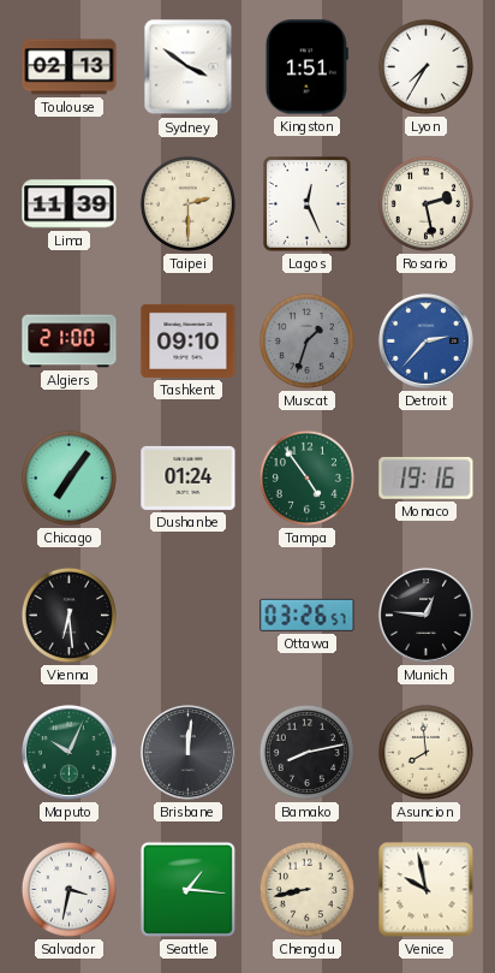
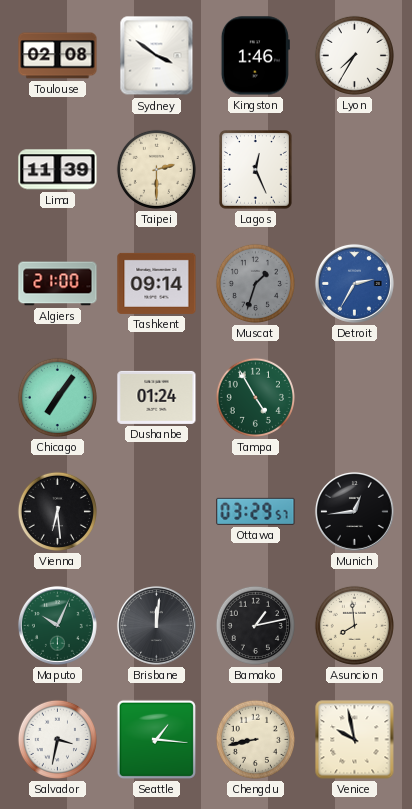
Toulouse: 02:13 -> 02:08
Kingston: 1:51 -> 1:46
Rosario: 2:28 -> none
Tashkent: 09:10 -> 09:14
Detroit: 2:37 -> 2:35
Tampa: 4:54 -> 4:55
Monaco: 19:16 -> none
Ottawa: 03:26 -> 03:29
Munich: 12:46 -> 12:44
Bamako: 8:13 -> 1:13
